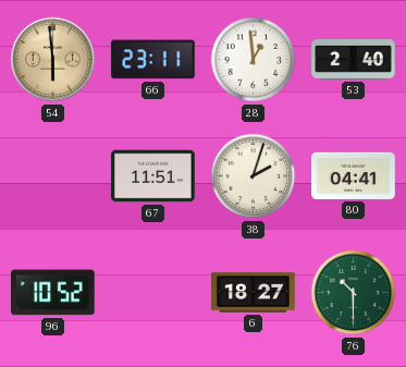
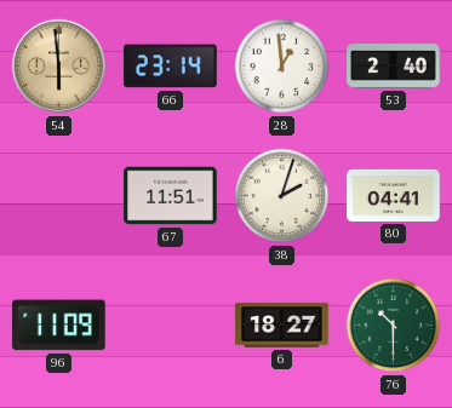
66: 23:11 -> 23:14
96: 10:52 -> 11:09
